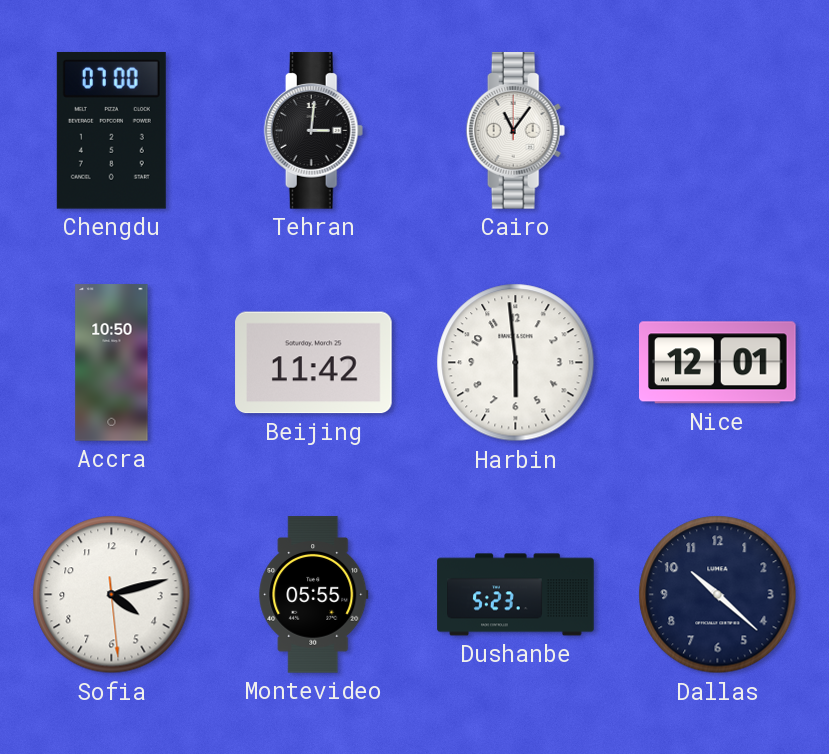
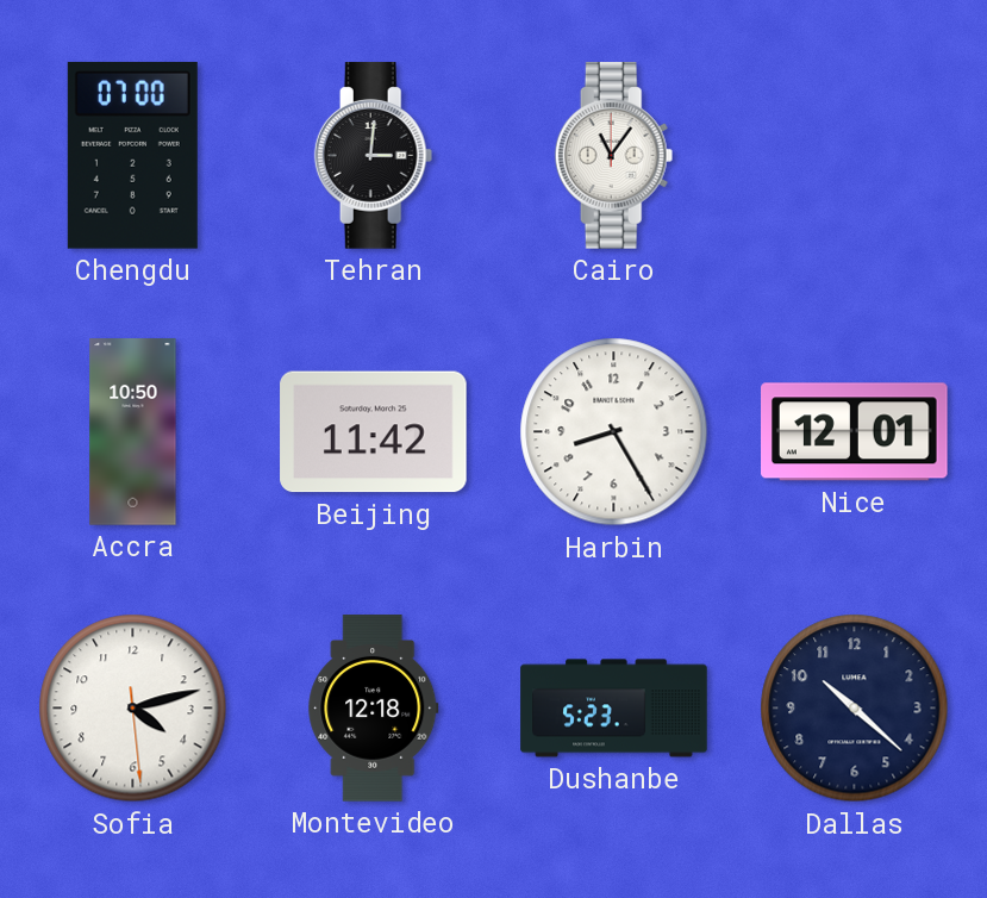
Harbin: 5:59 -> 8:25
Montevideo: 05:55 -> 12:18
